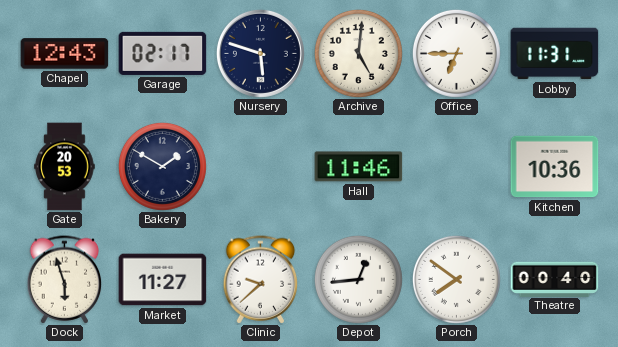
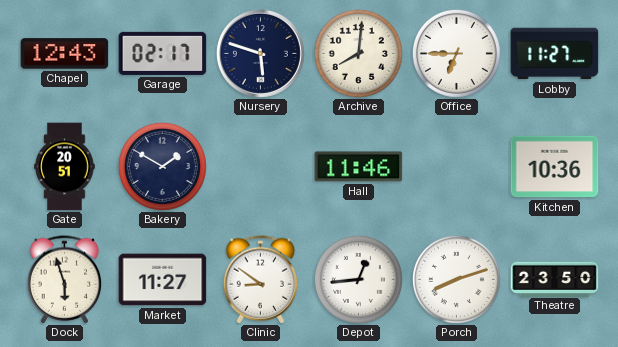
Archive: 5:01 -> 8:01
Lobby: 11:31 -> 11:27
Gate: 20:53 -> 20:51
Clinic: 9:38 -> 8:51
Porch: 7:51 -> 8:12
Theatre: 00:40 -> 23:50
